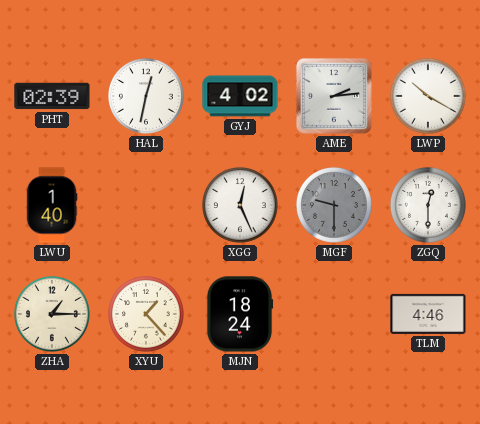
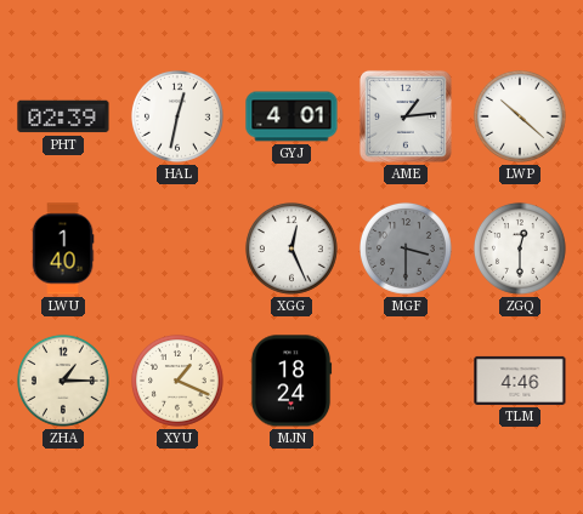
GYJ: 4:02 -> 4:01
AME: 2:14 -> 1:14
LWP: 10:20 -> 10:22
MGF: 9:30 -> 3:30
XYU: 1:23 -> 1:19
